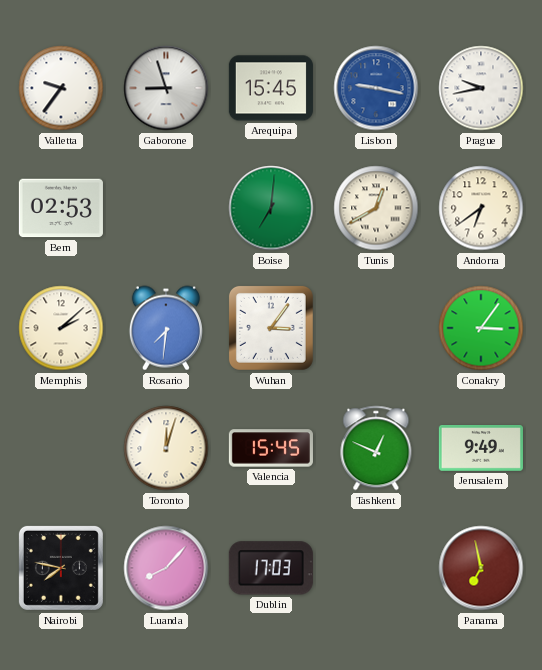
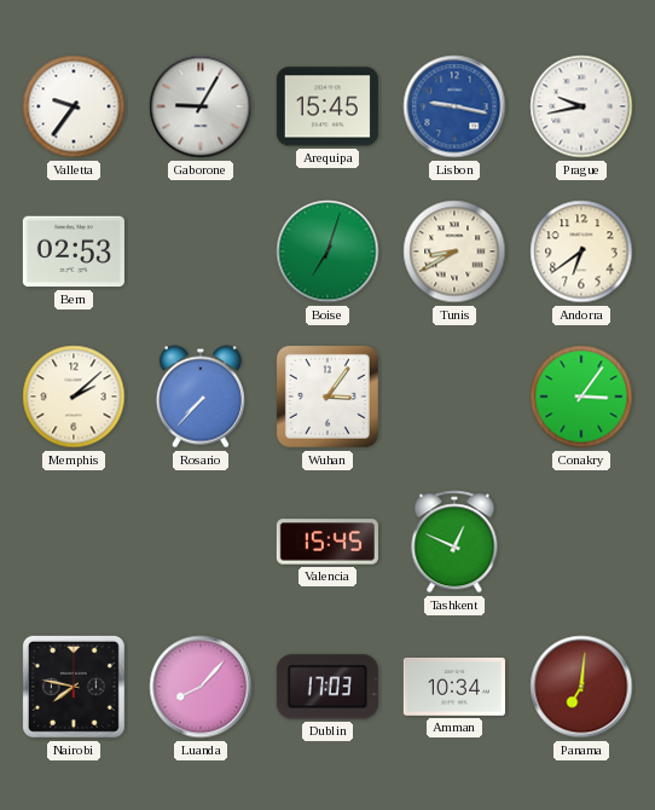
Gaborone: 8:57 -> 9:05
Boise: 7:01 -> 7:03
Tunis: 12:40 -> 8:40
Rosario: 7:31 -> 7:37
Toronto: 12:03 -> none
Jerusalem: 9:49 -> none
Amman: none -> 10:34
Panama: 6:58 -> 7:01
